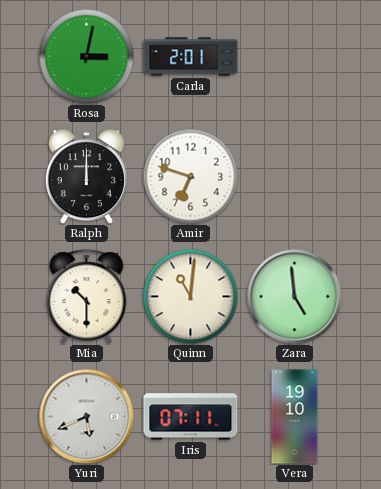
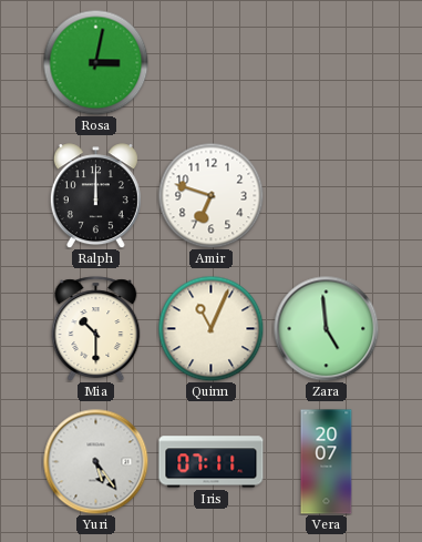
Carla: 2:01 -> none
Quinn: 11:01 -> 11:04
Yuri: 5:41 -> 5:24
Vera: 19:10 -> 20:07
